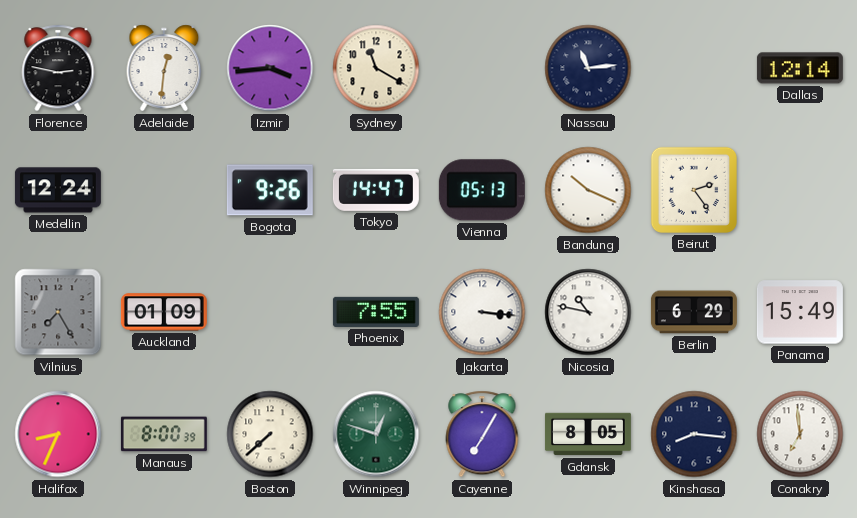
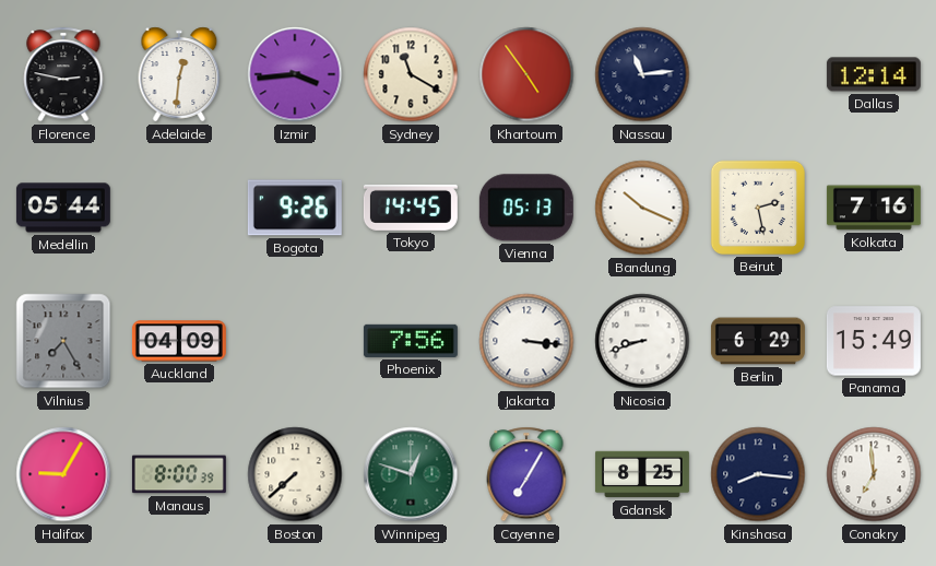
Khartoum: none -> 4:54
Medellin: 12:24 -> 05:44
Tokyo: 14:47 -> 14:45
Beirut: 2:24 -> 2:28
Kolkata: none -> 7:16
Auckland: 01:09 -> 04:09
Phoenix: 7:55 -> 7:56
Nicosia: 10:47 -> 8:42
Halifax: 8:34 -> 9:05
Gdansk: 8:05 -> 8:25
